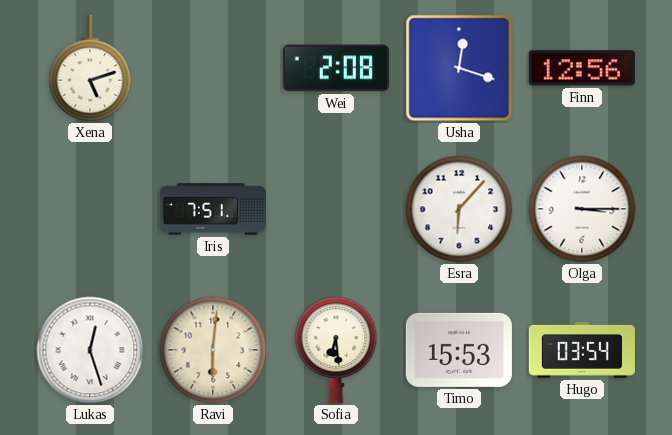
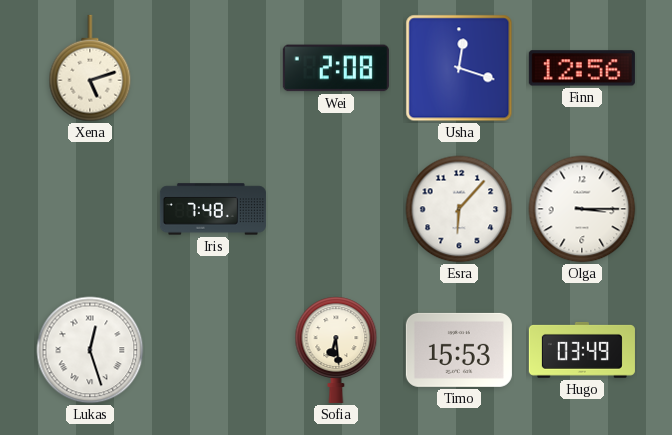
Iris: 7:51 -> 7:48
Ravi: 6:01 -> none
Hugo: 03:54 -> 03:49
